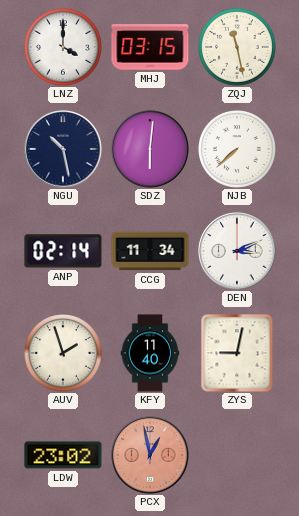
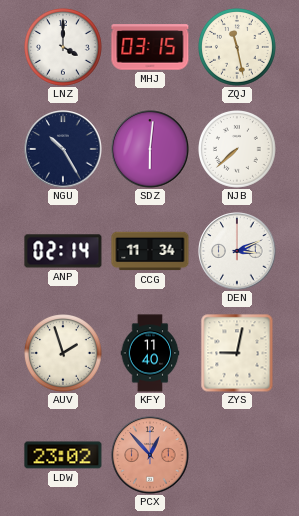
NGU: 10:28 -> 10:25
PCX: 12:58 -> 12:53
